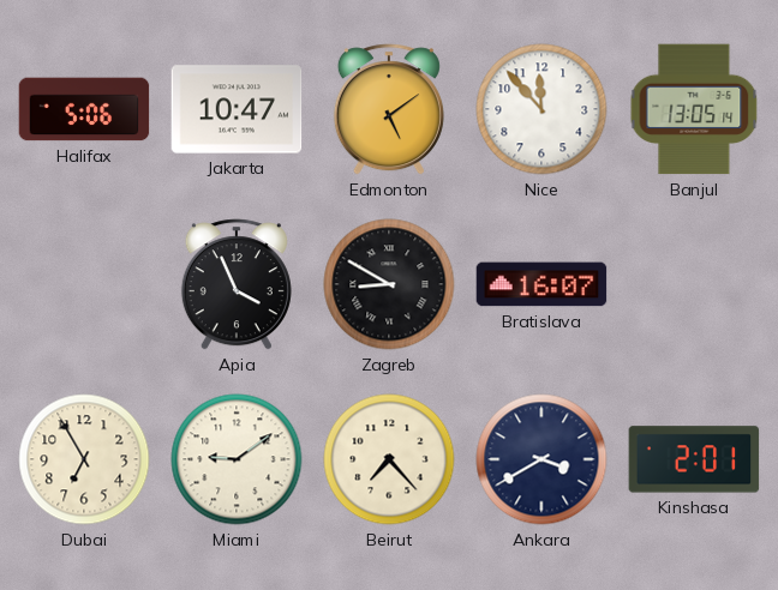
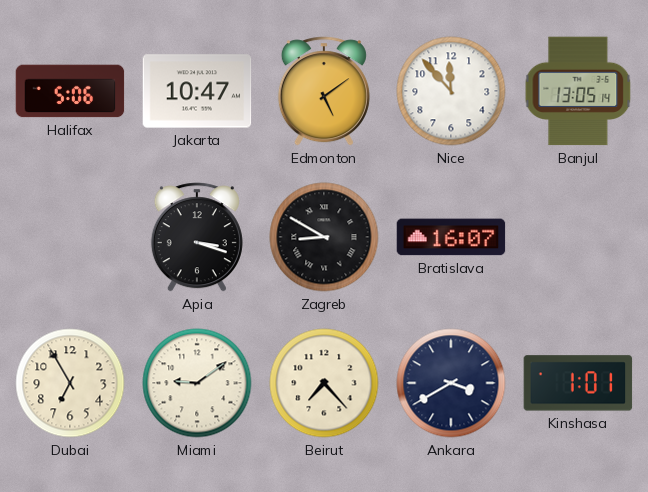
Apia: 3:56 -> 3:18
Kinshasa: 2:01 -> 1:01
